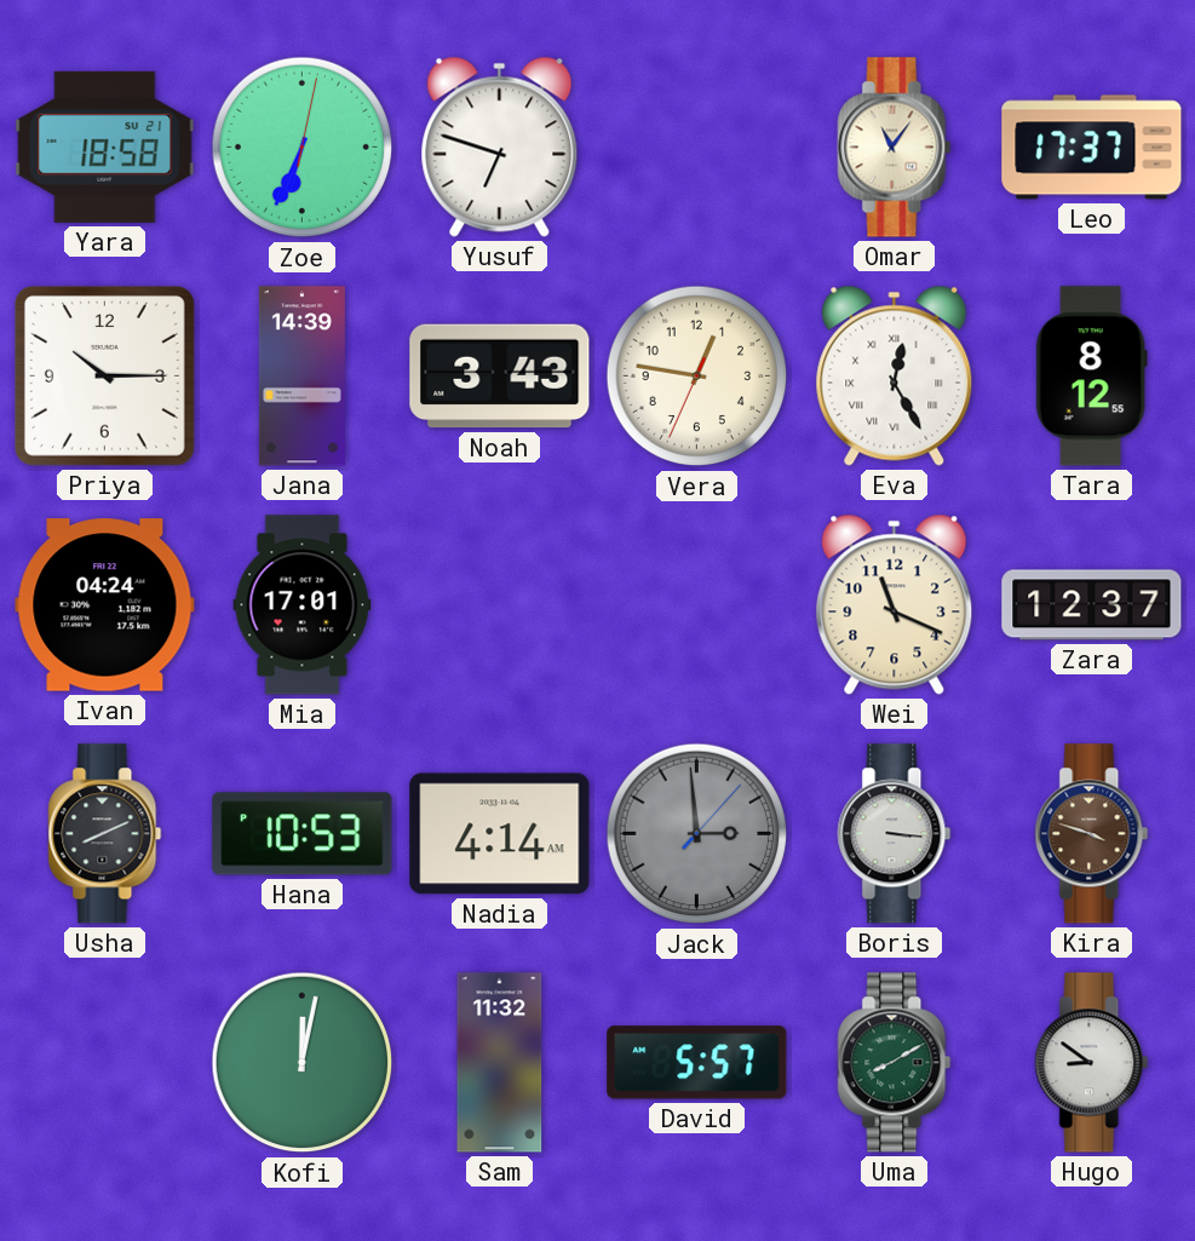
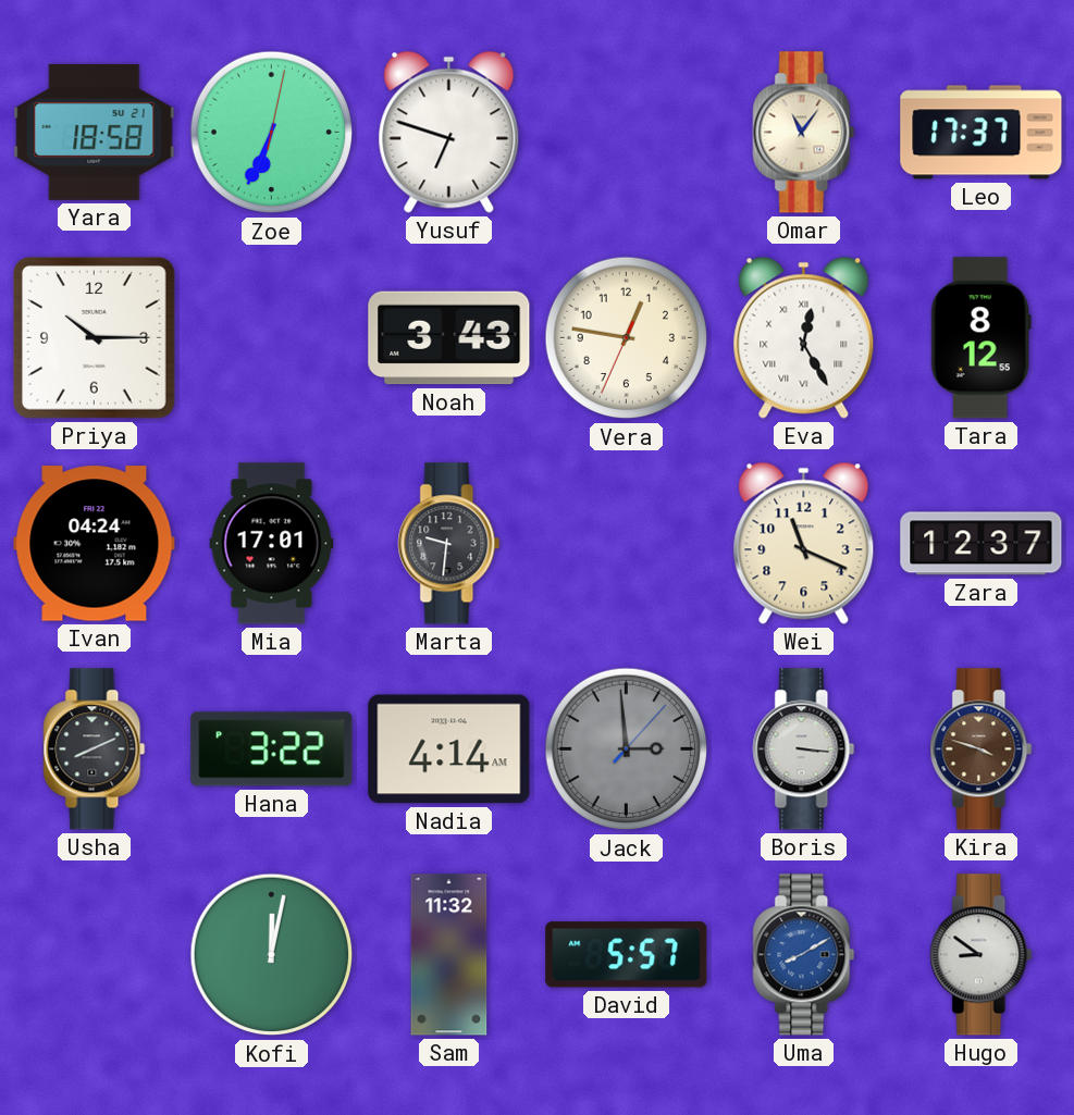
Jana: 14:39 -> none
Marta: none -> 9:31
Hana: 10:53 -> 3:22
Uma dial: green -> blue
